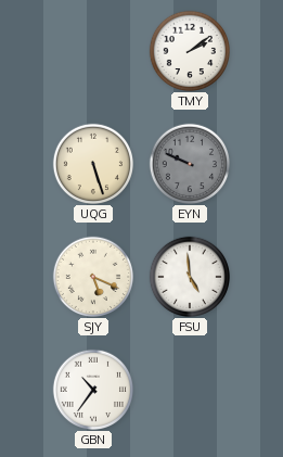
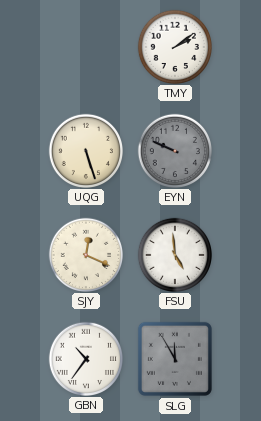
SJY: 5:19 -> 12:19
SLG: none -> 11:55
